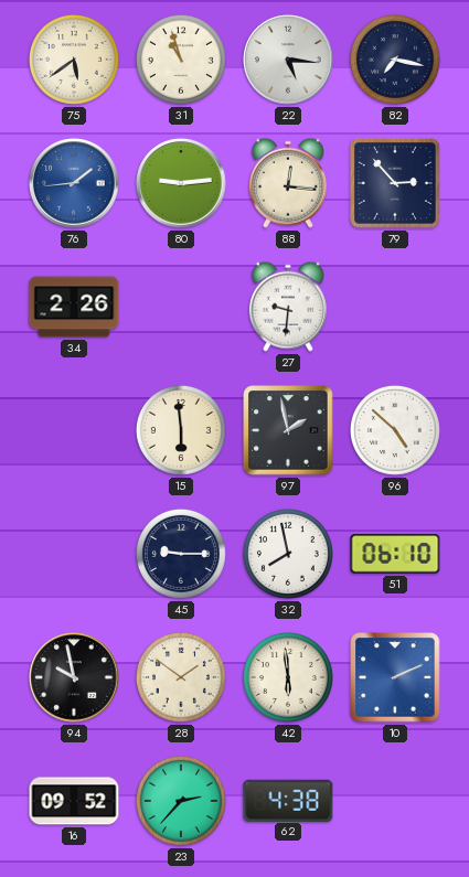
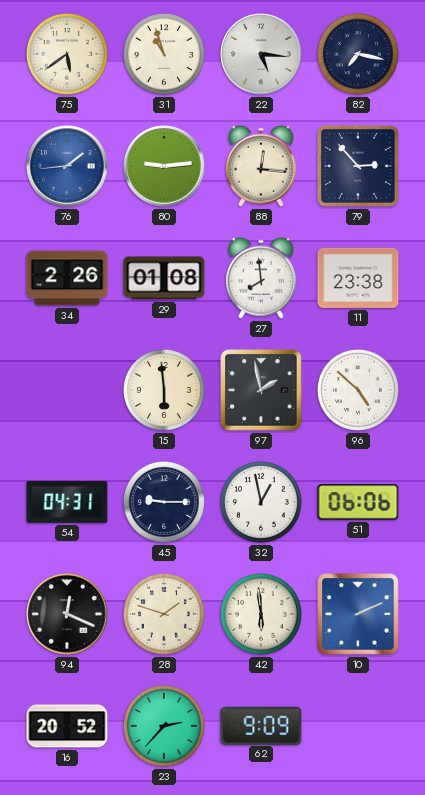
29: none -> 01:08
27: 9:31 -> 7:59
11: none -> 23:38
54: none -> 04:31
32: 7:58 -> 12:58
51: 06:10 -> 06:06
94: 9:58 -> 12:19
28: 1:51 -> 1:48
16: 09:52 -> 20:52
62: 4:38 -> 9:09
